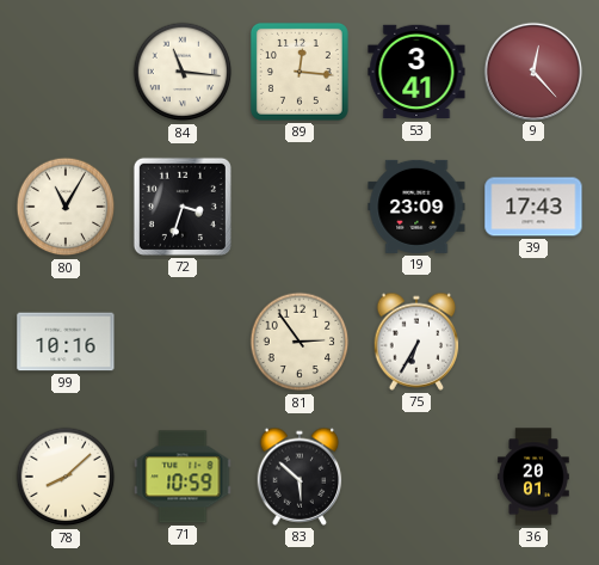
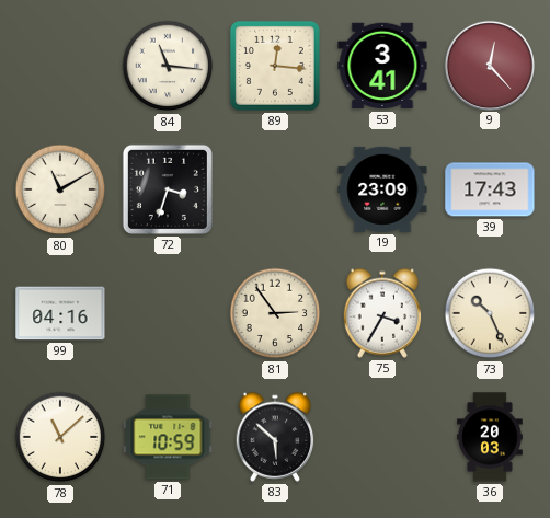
80: 11:05 -> 11:10
99: 10:16 -> 04:16
75: 6:35 -> 3:35
73: none -> 10:26
78: 8:08 -> 11:08
36: 20:01 -> 20:03
